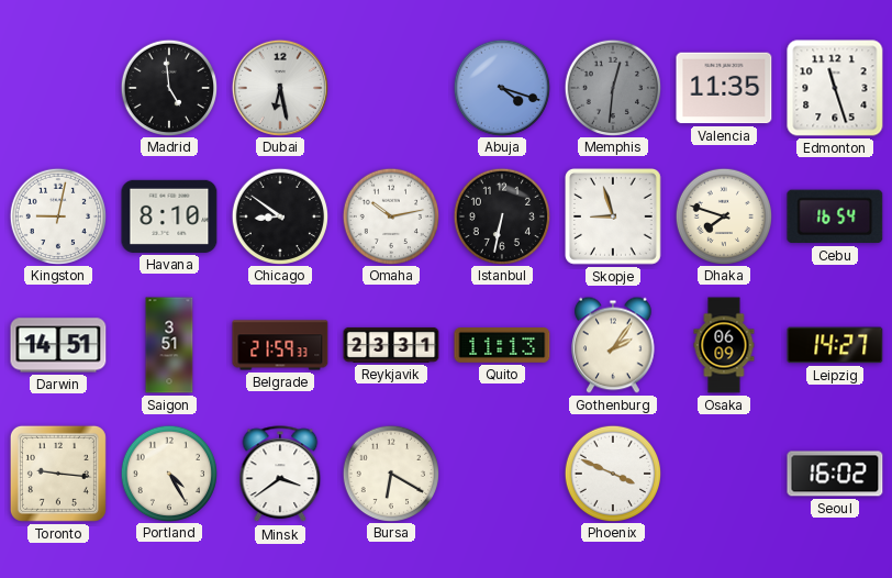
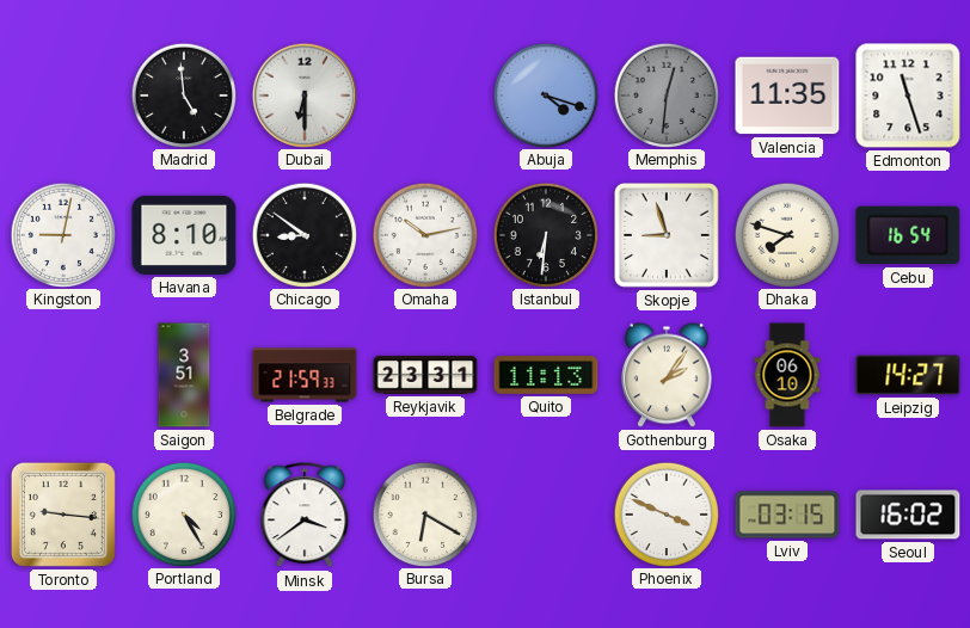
Dubai: 6:28 -> 6:30
Istanbul: 6:32 -> 6:31
Darwin: 14:51 -> none
Osaka: 06:09 -> 06:10
Lviv: none -> 03:15
